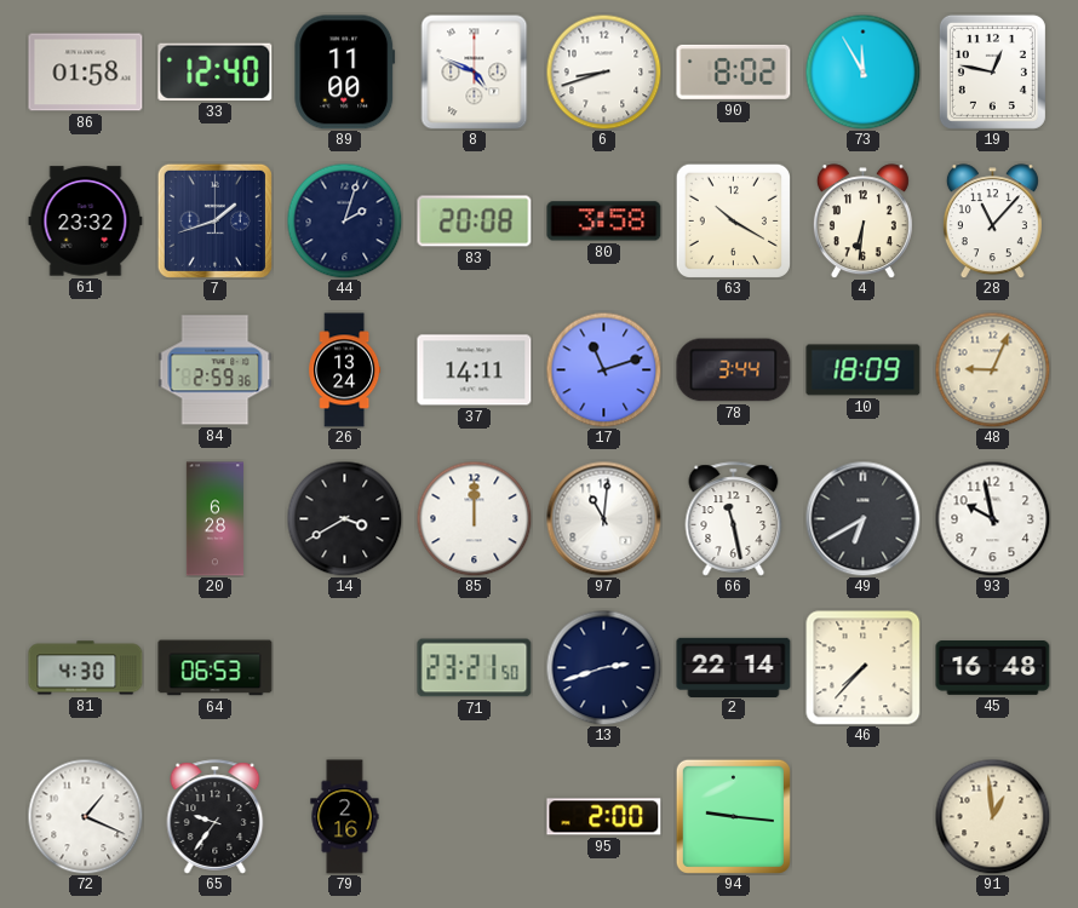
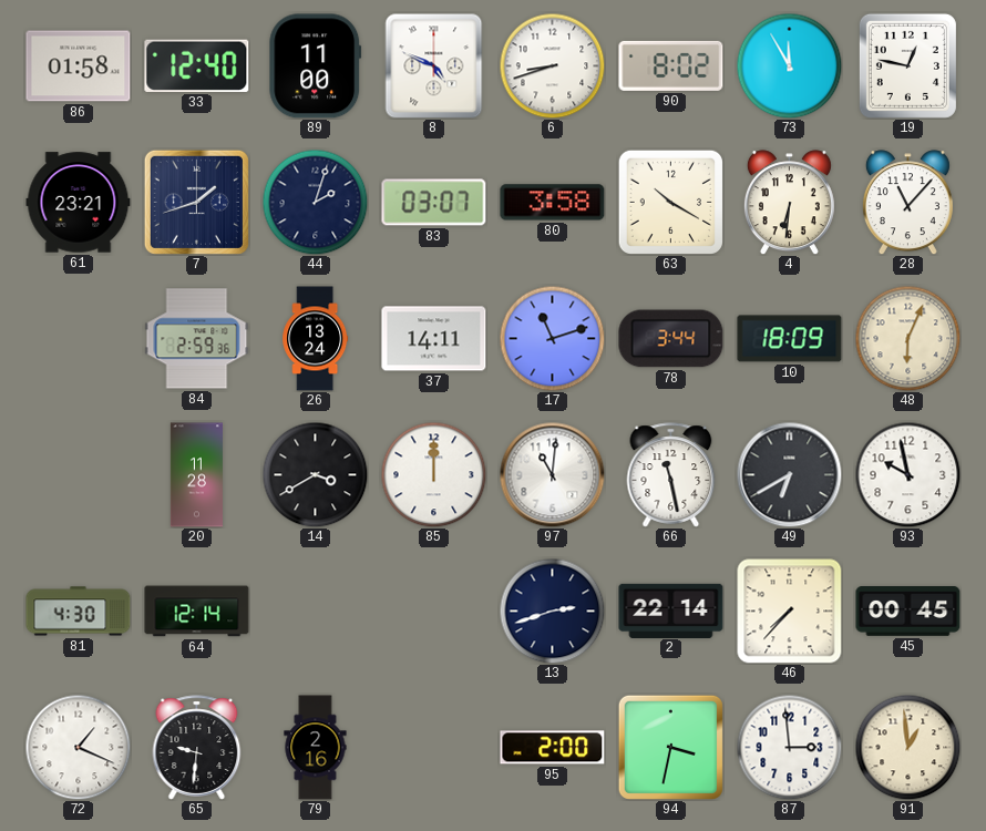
61: 23:32 -> 23:21
83: 20:08 -> 03:07
48: 9:04 -> 6:04
20: 6:28 -> 11:28
64: 06:53 -> 12:14
71: 23:21 -> none
45: 16:48 -> 00:45
65: 9:36 -> 9:31
94: 9:16 -> 3:32
87: none -> 2:59
